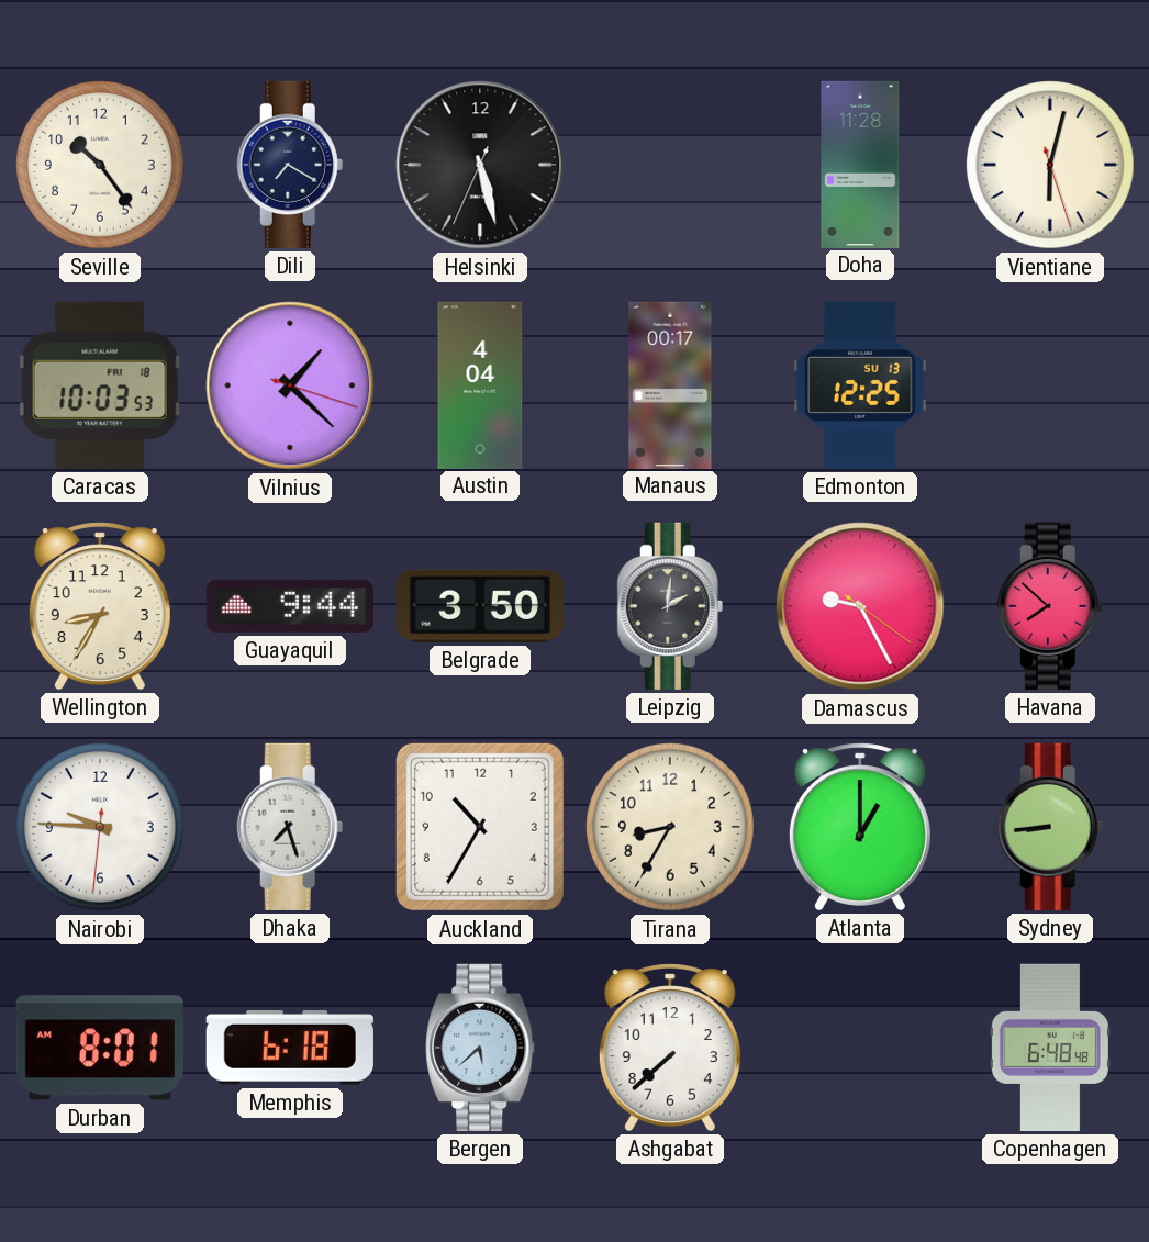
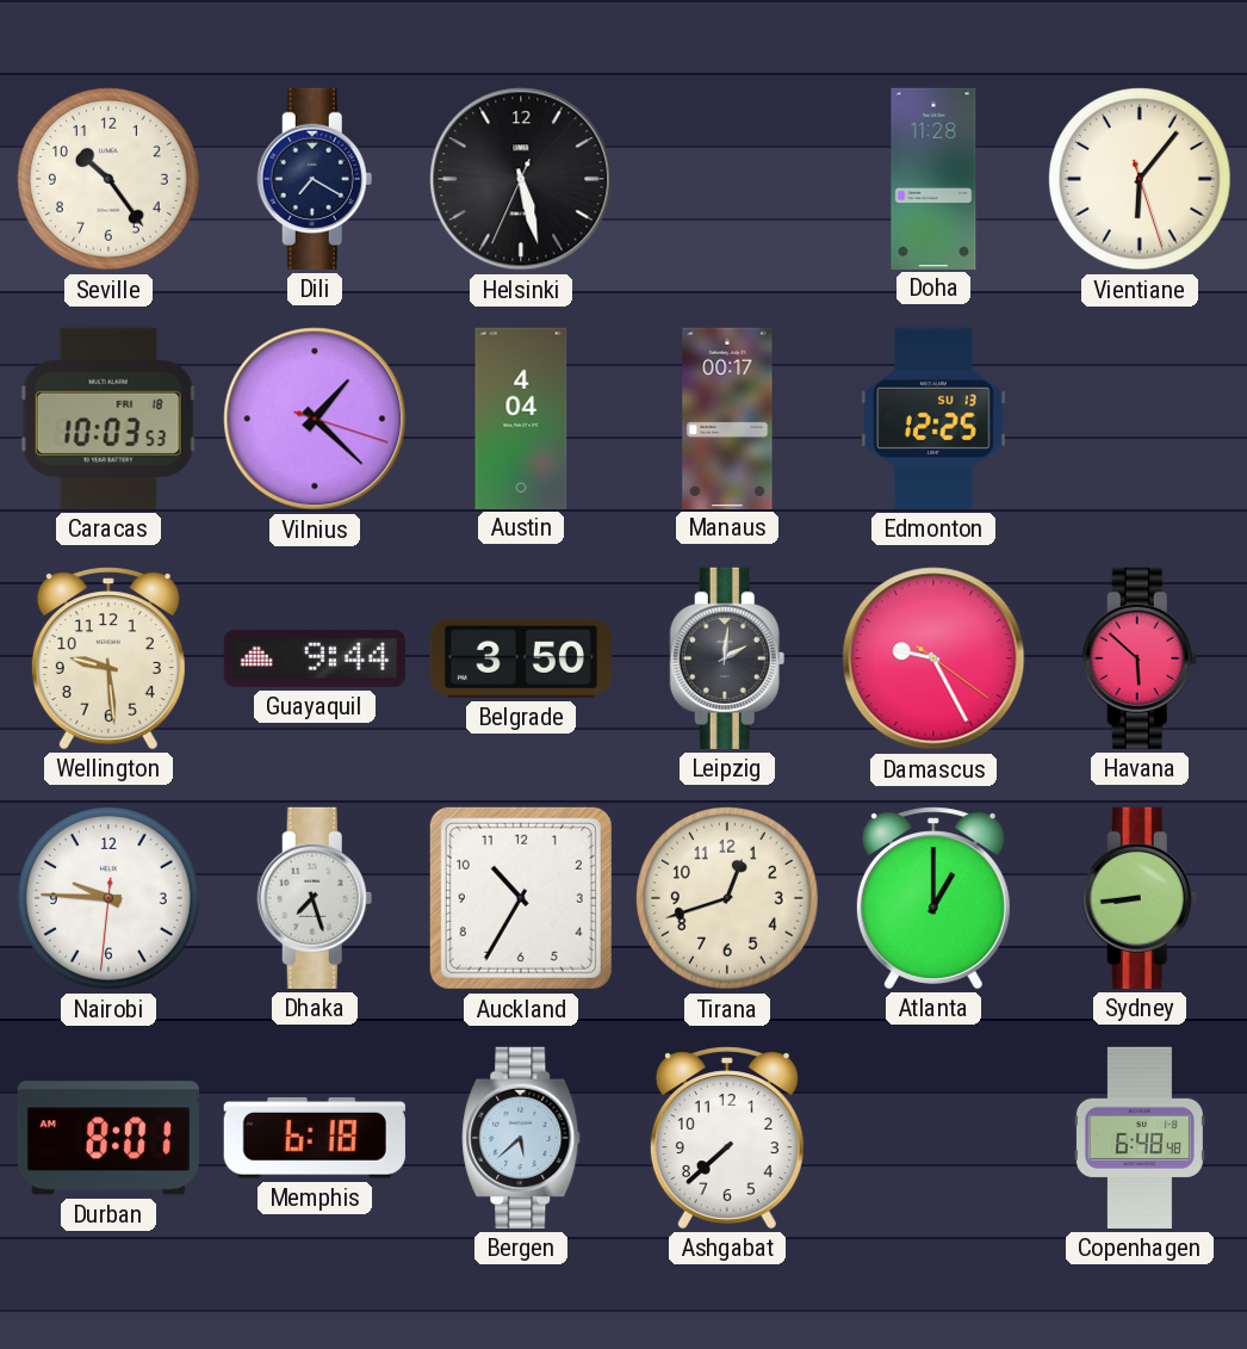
Vientiane: 6:02 -> 6:06
Wellington: 8:35 -> 9:29
Havana: 7:52 -> 5:52
Tirana: 8:35 -> 12:42
